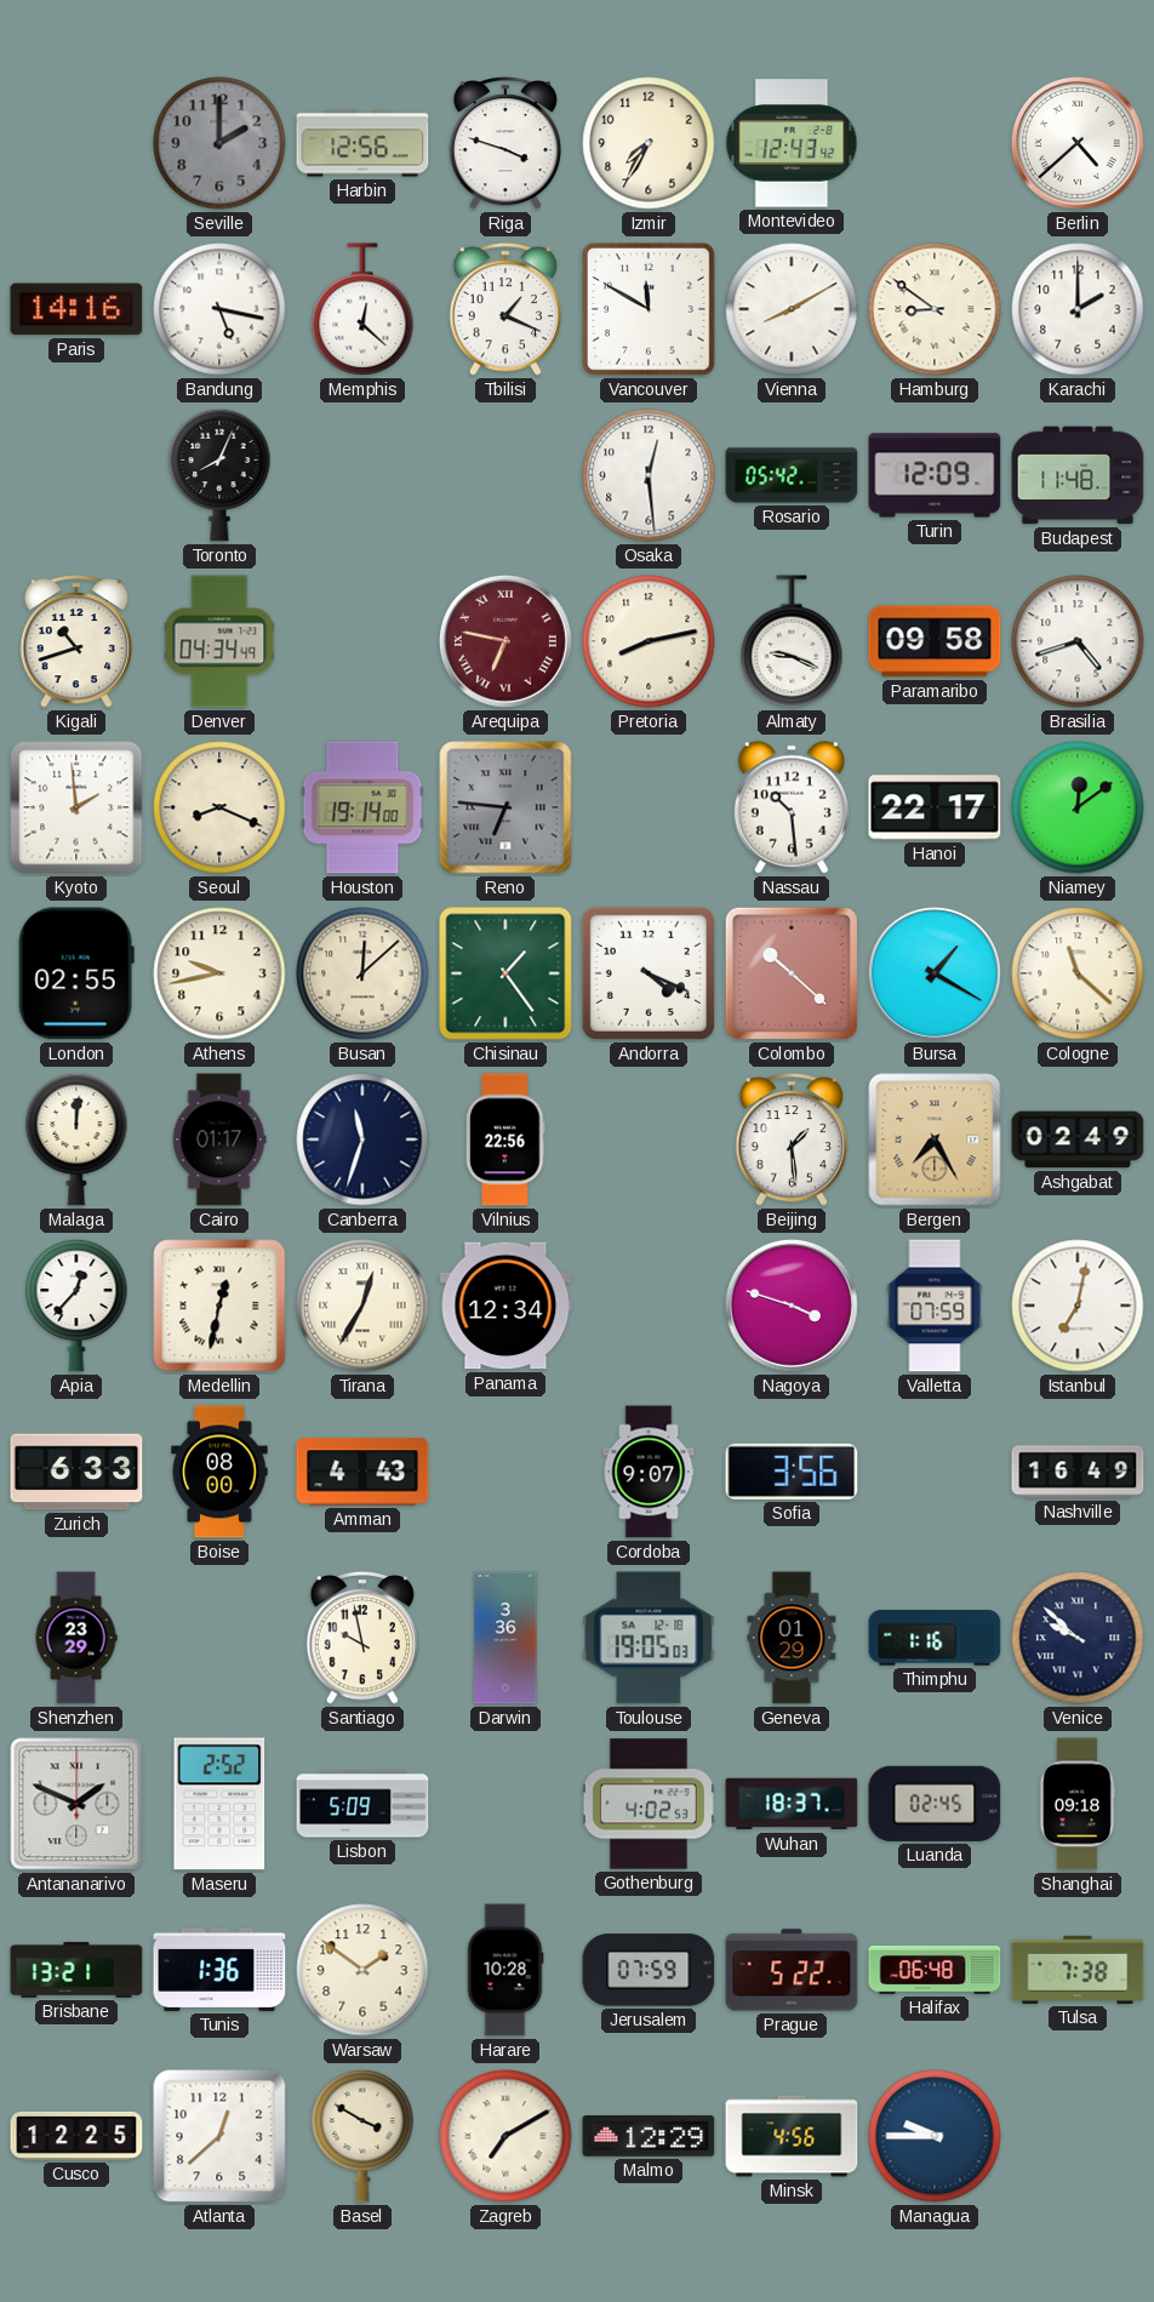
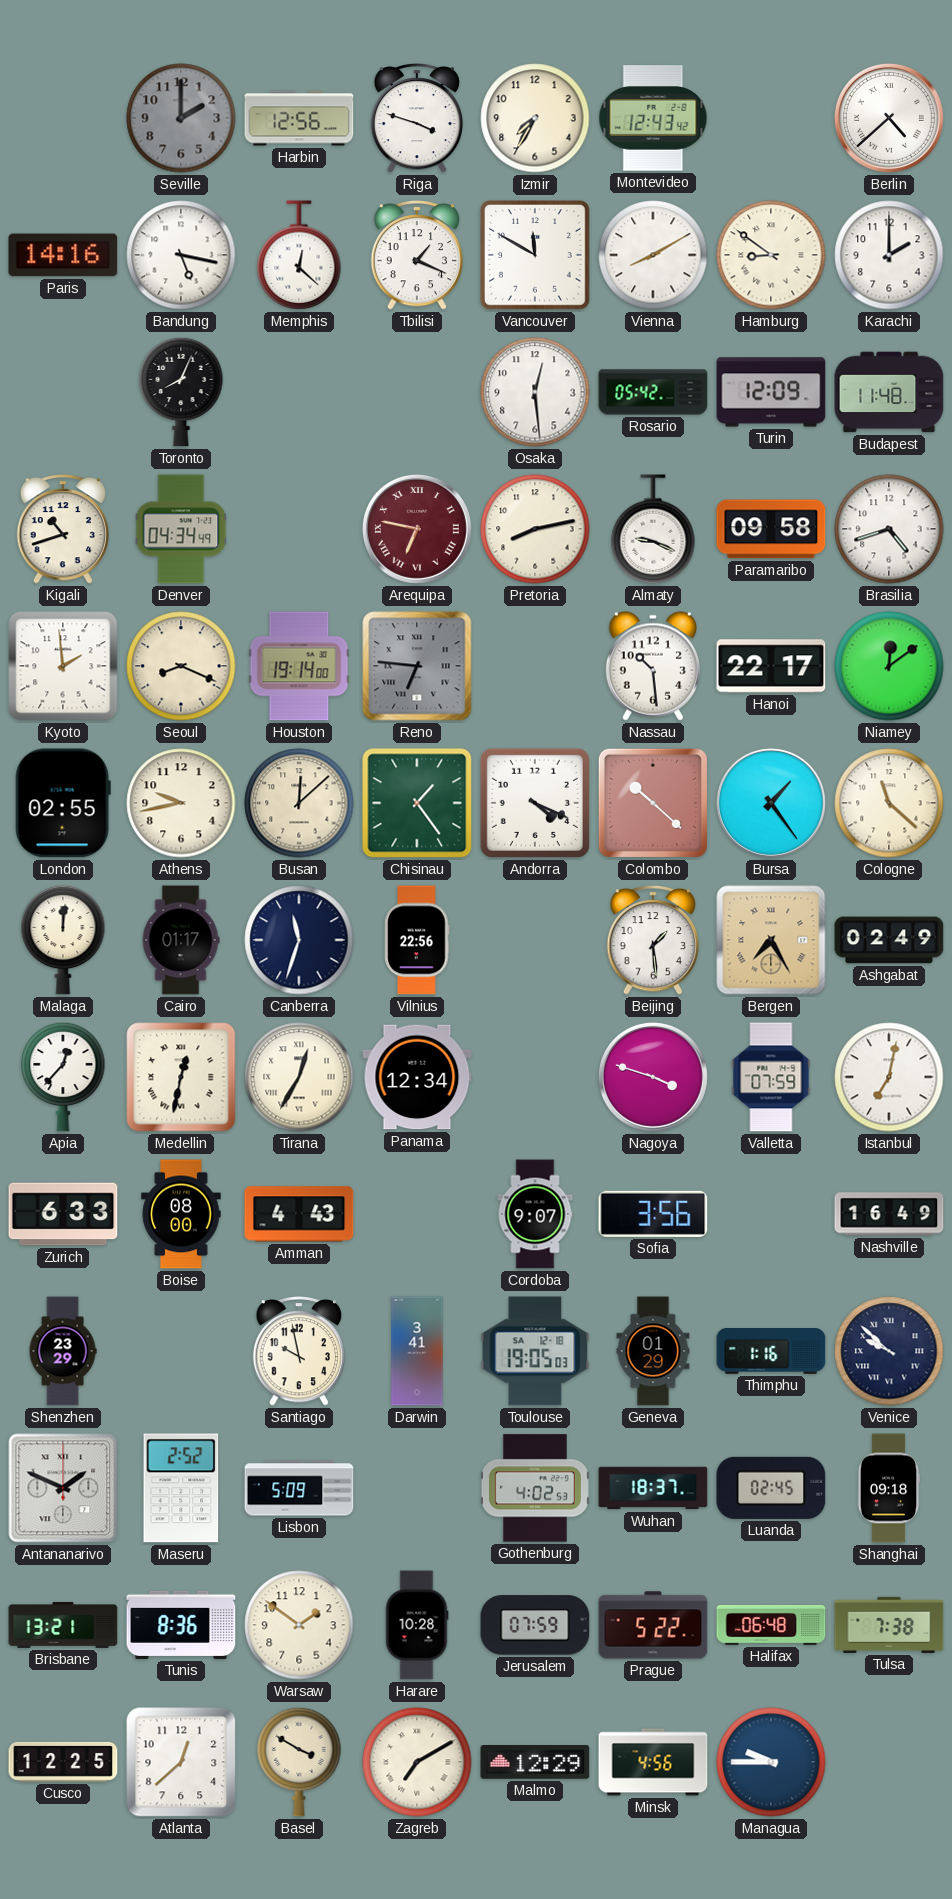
Bursa: 1:20 -> 1:24
Darwin: 3:36 -> 3:41
Tunis: 1:36 -> 8:36
